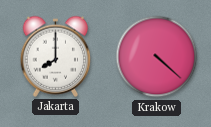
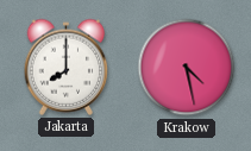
Krakow: 4:22 -> 4:28
